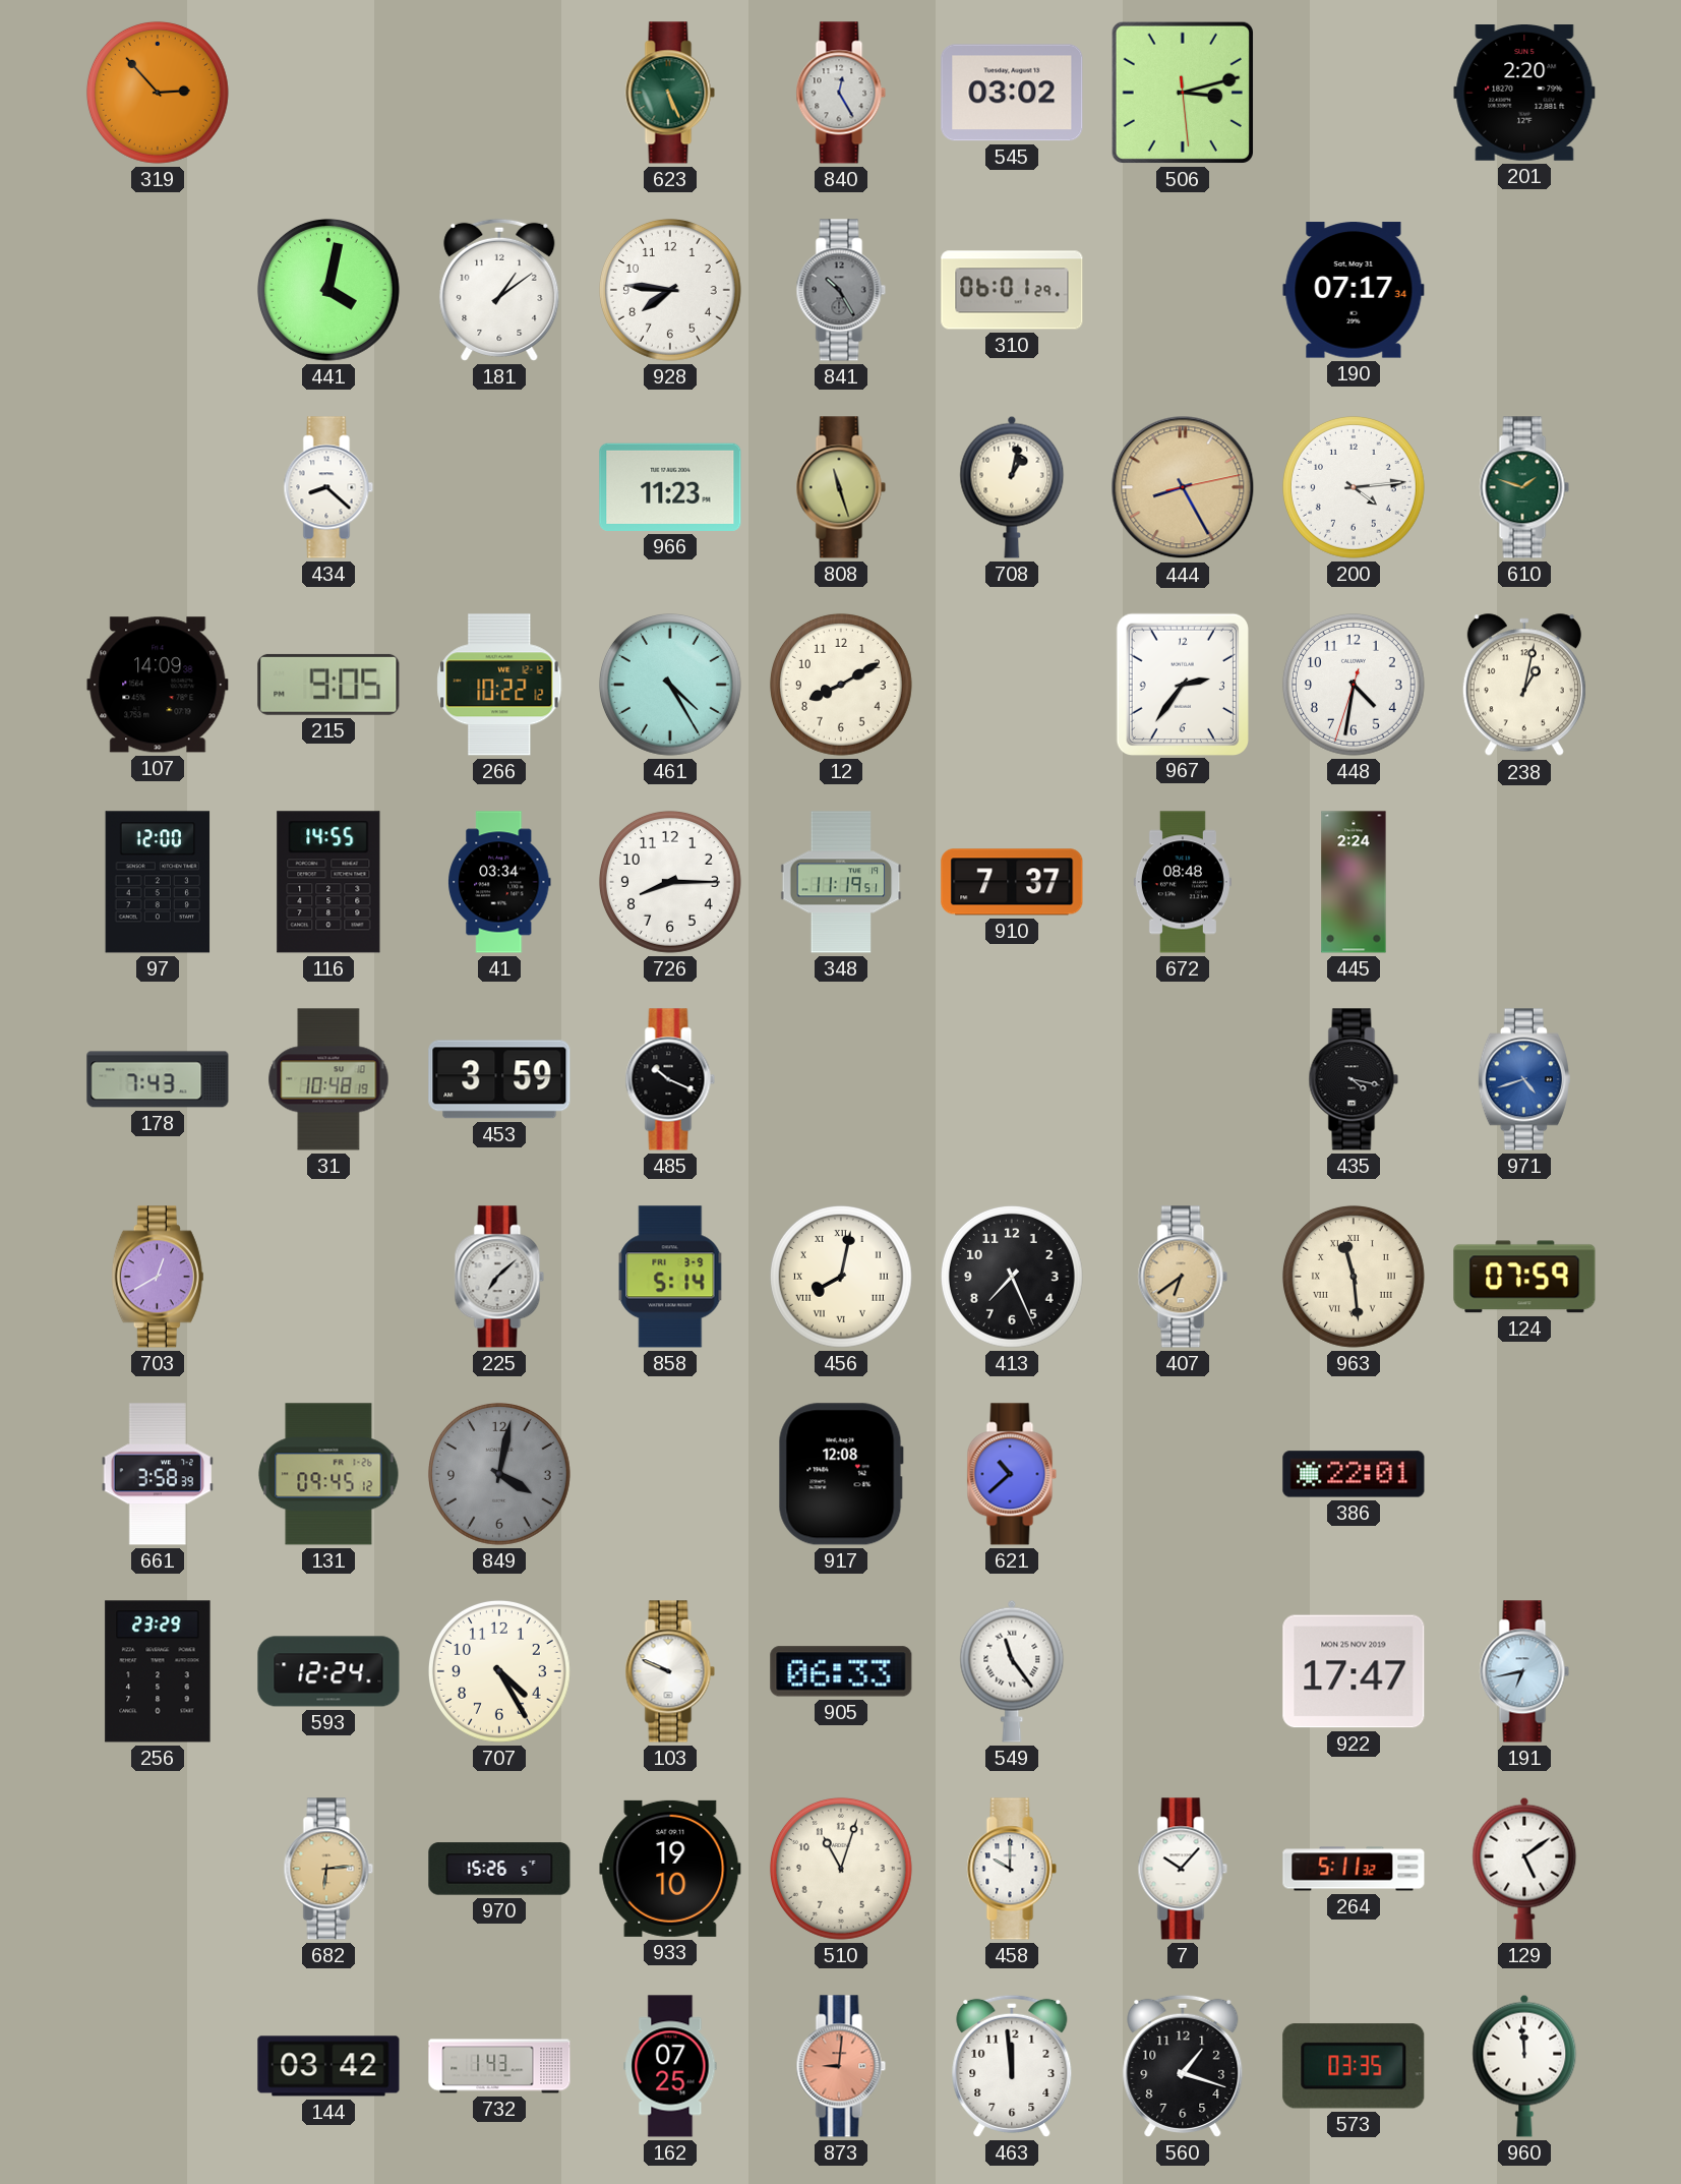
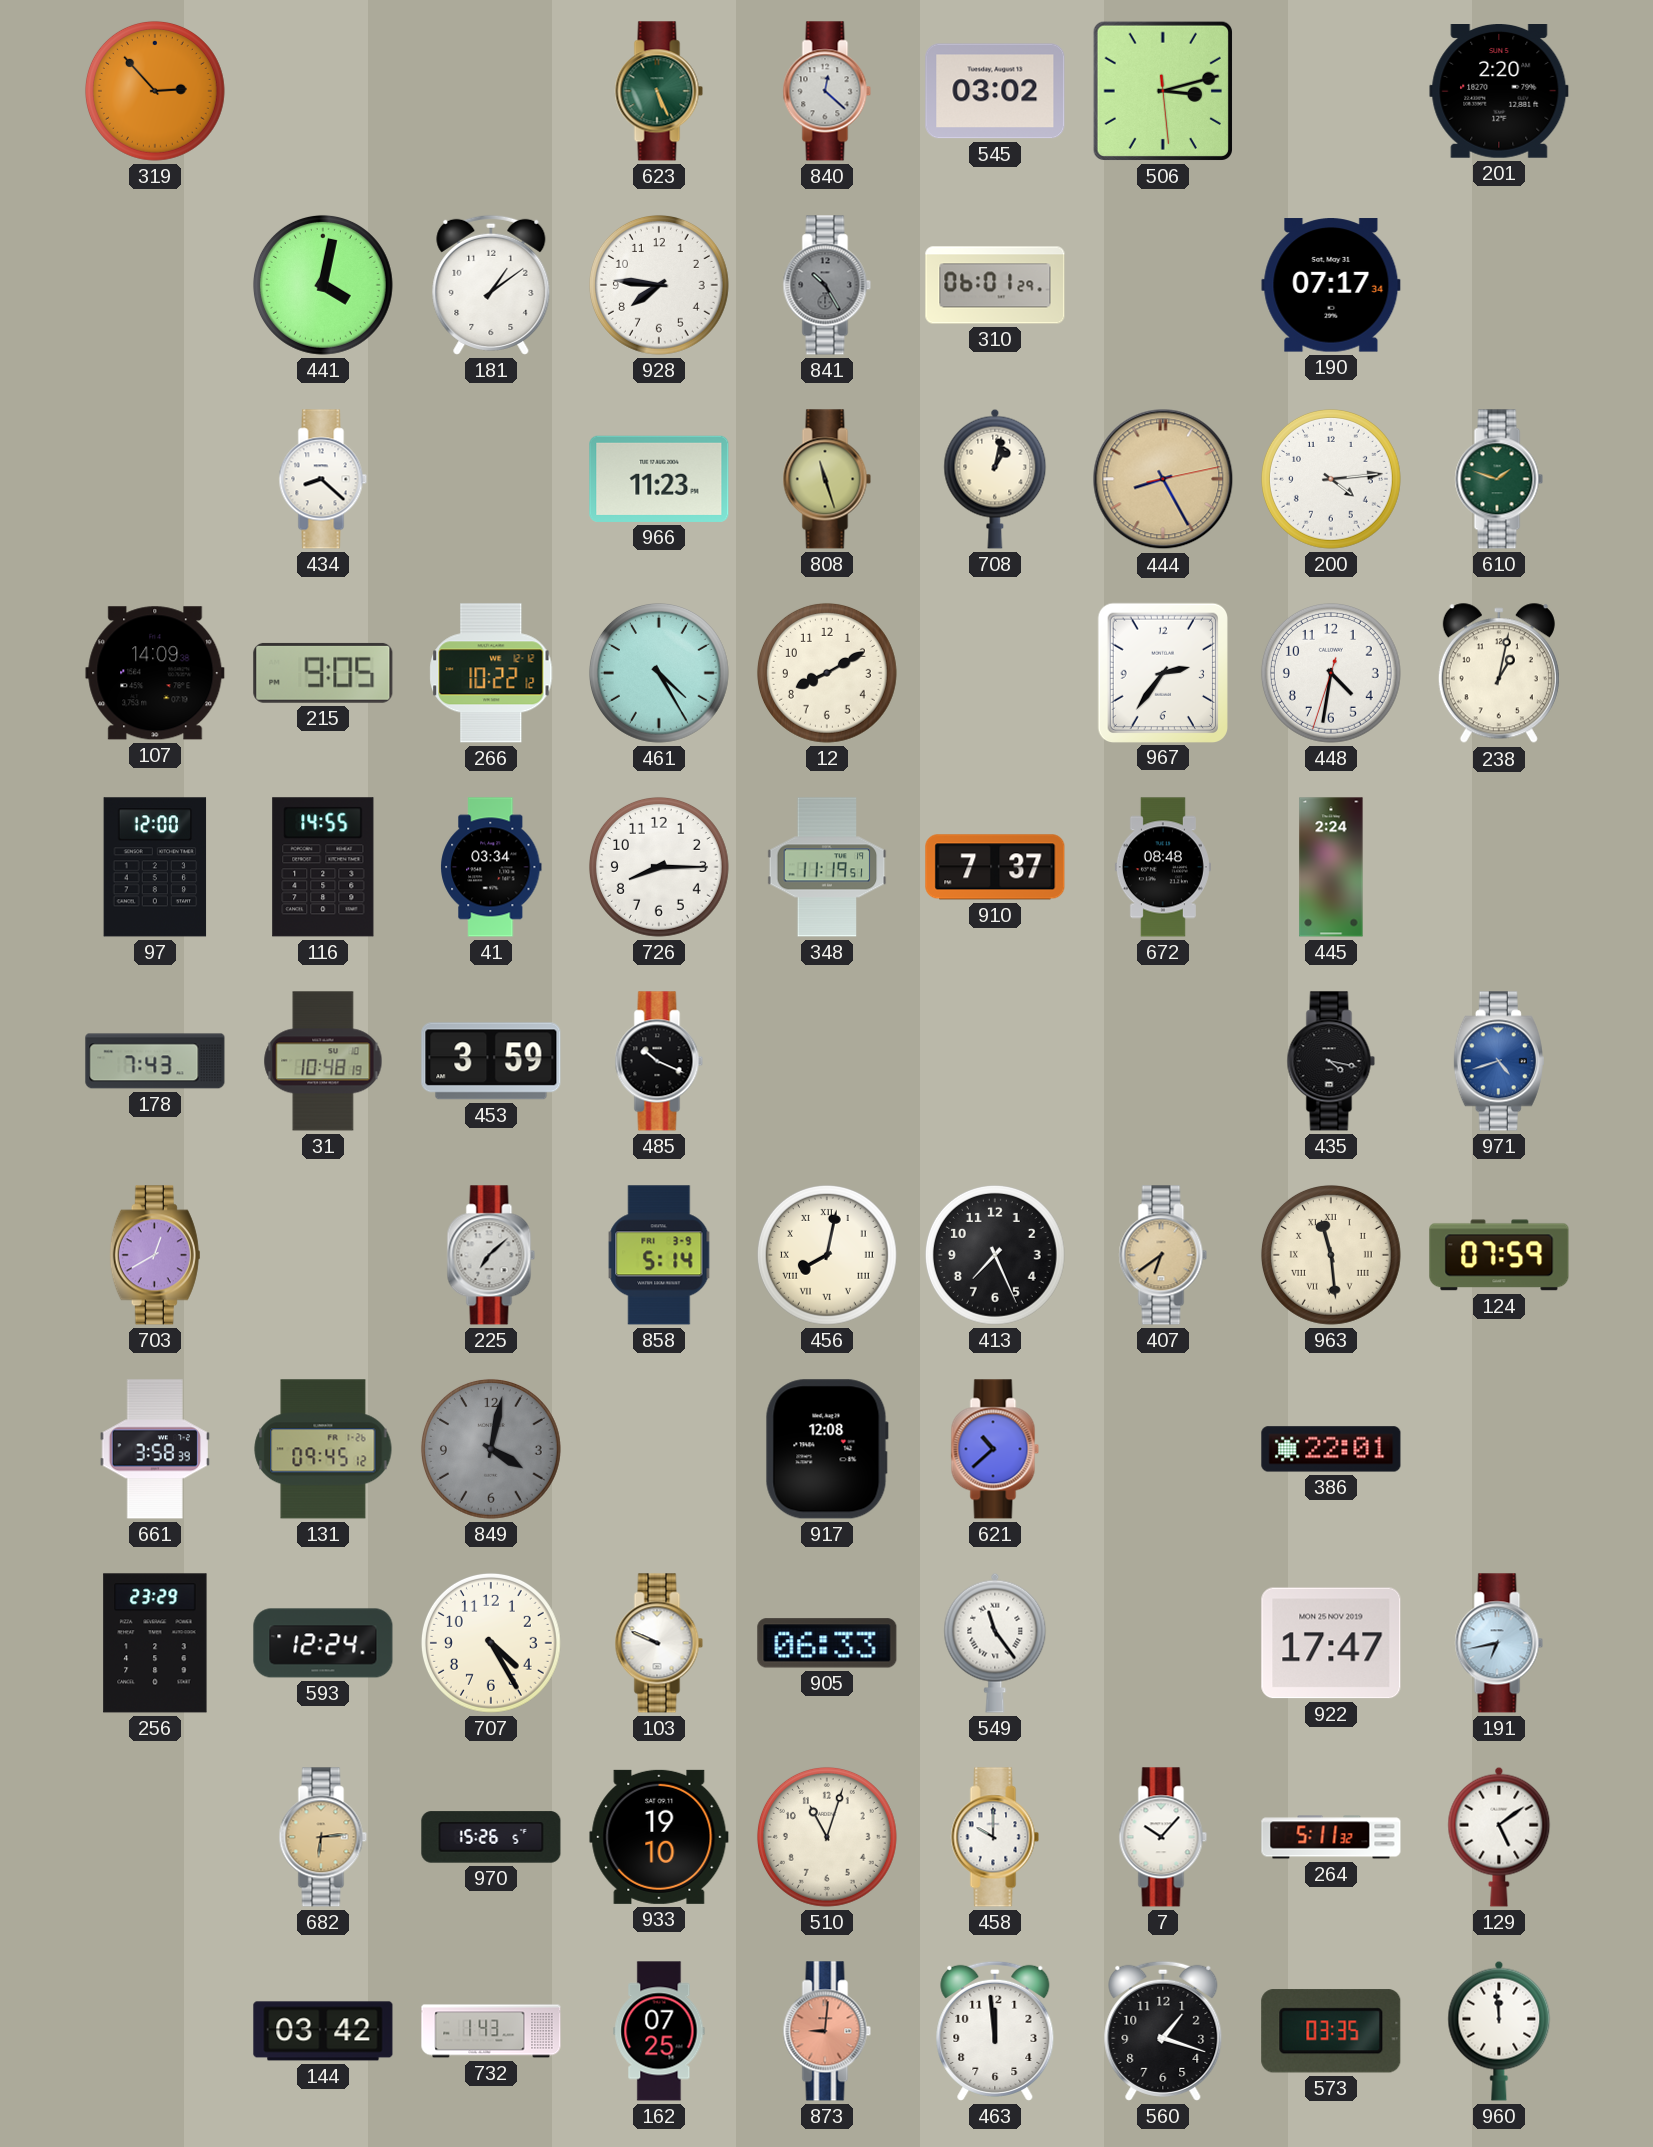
840: 12:25 -> 12:22
